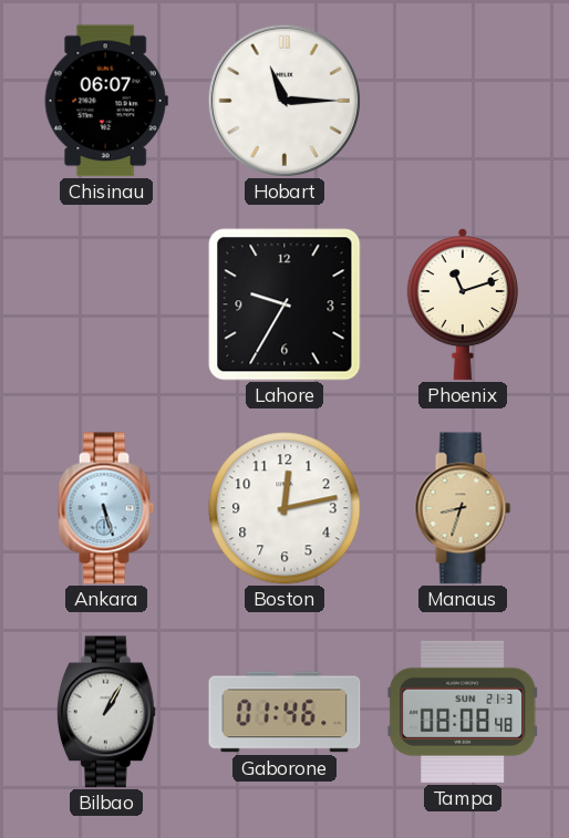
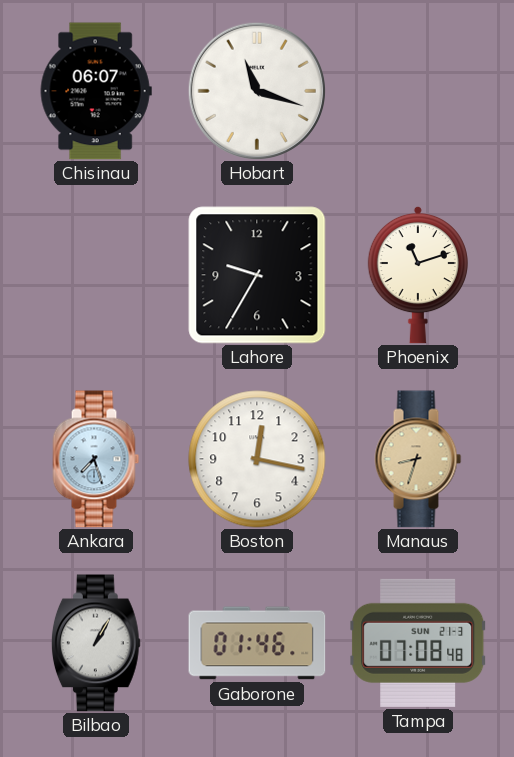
Hobart: 11:15 -> 11:18
Ankara: 5:27 -> 7:27
Boston: 12:13 -> 12:17
Tampa: 08:08 -> 07:08
